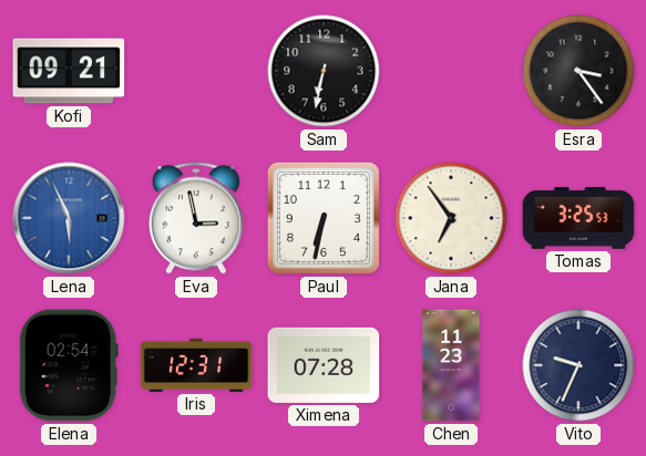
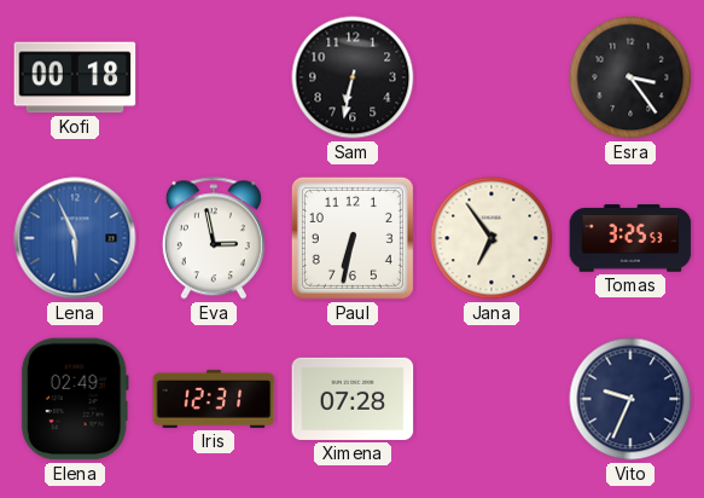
Kofi: 09:21 -> 00:18
Elena: 02:54 -> 02:49
Chen: 11:23 -> none
